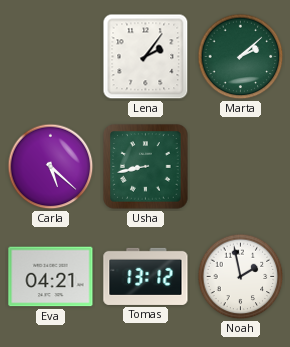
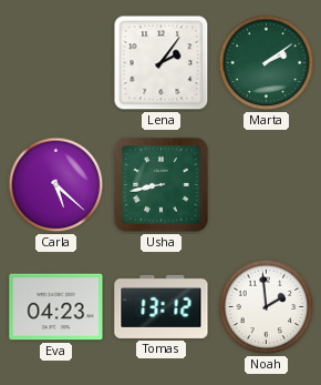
Marta: 2:08 -> 2:09
Eva: 04:21 -> 04:23
Noah: 1:58 -> 1:59
